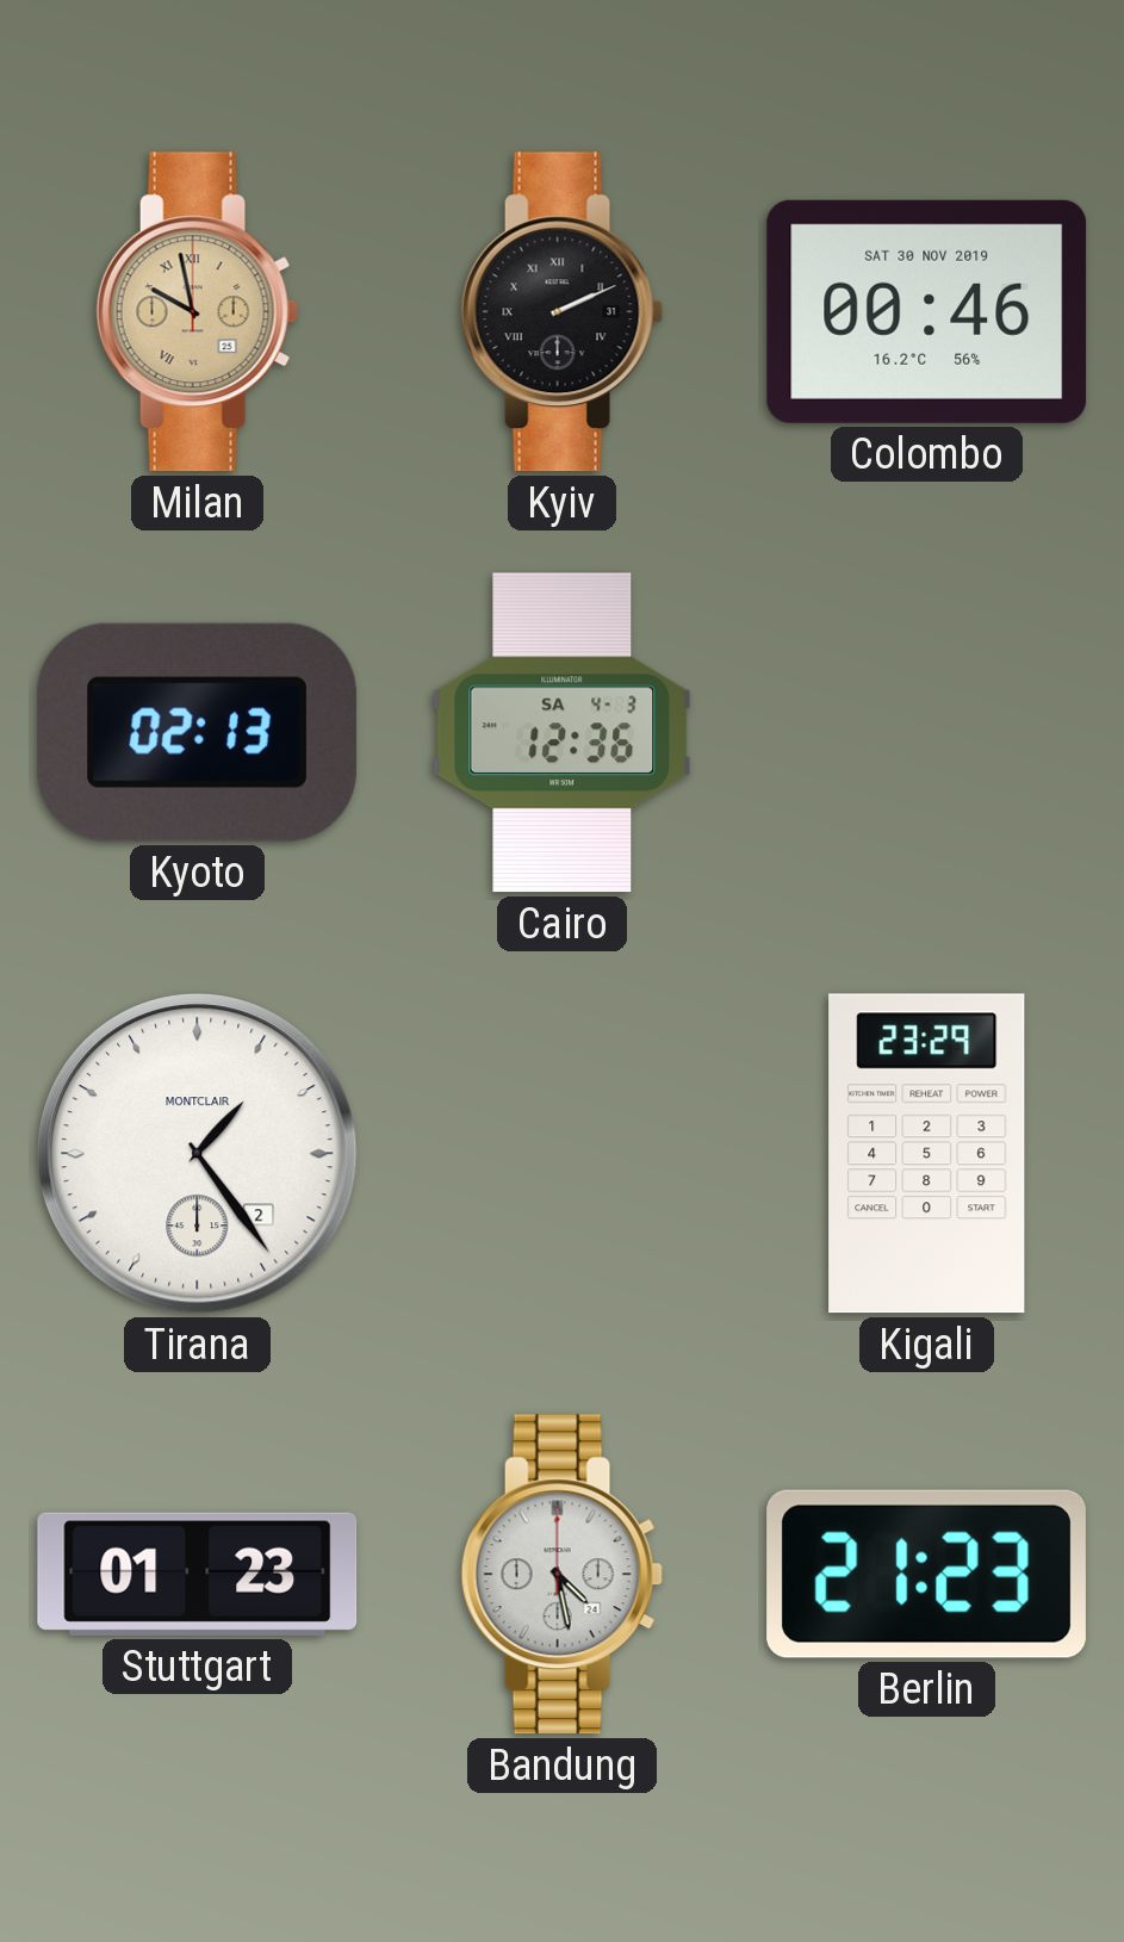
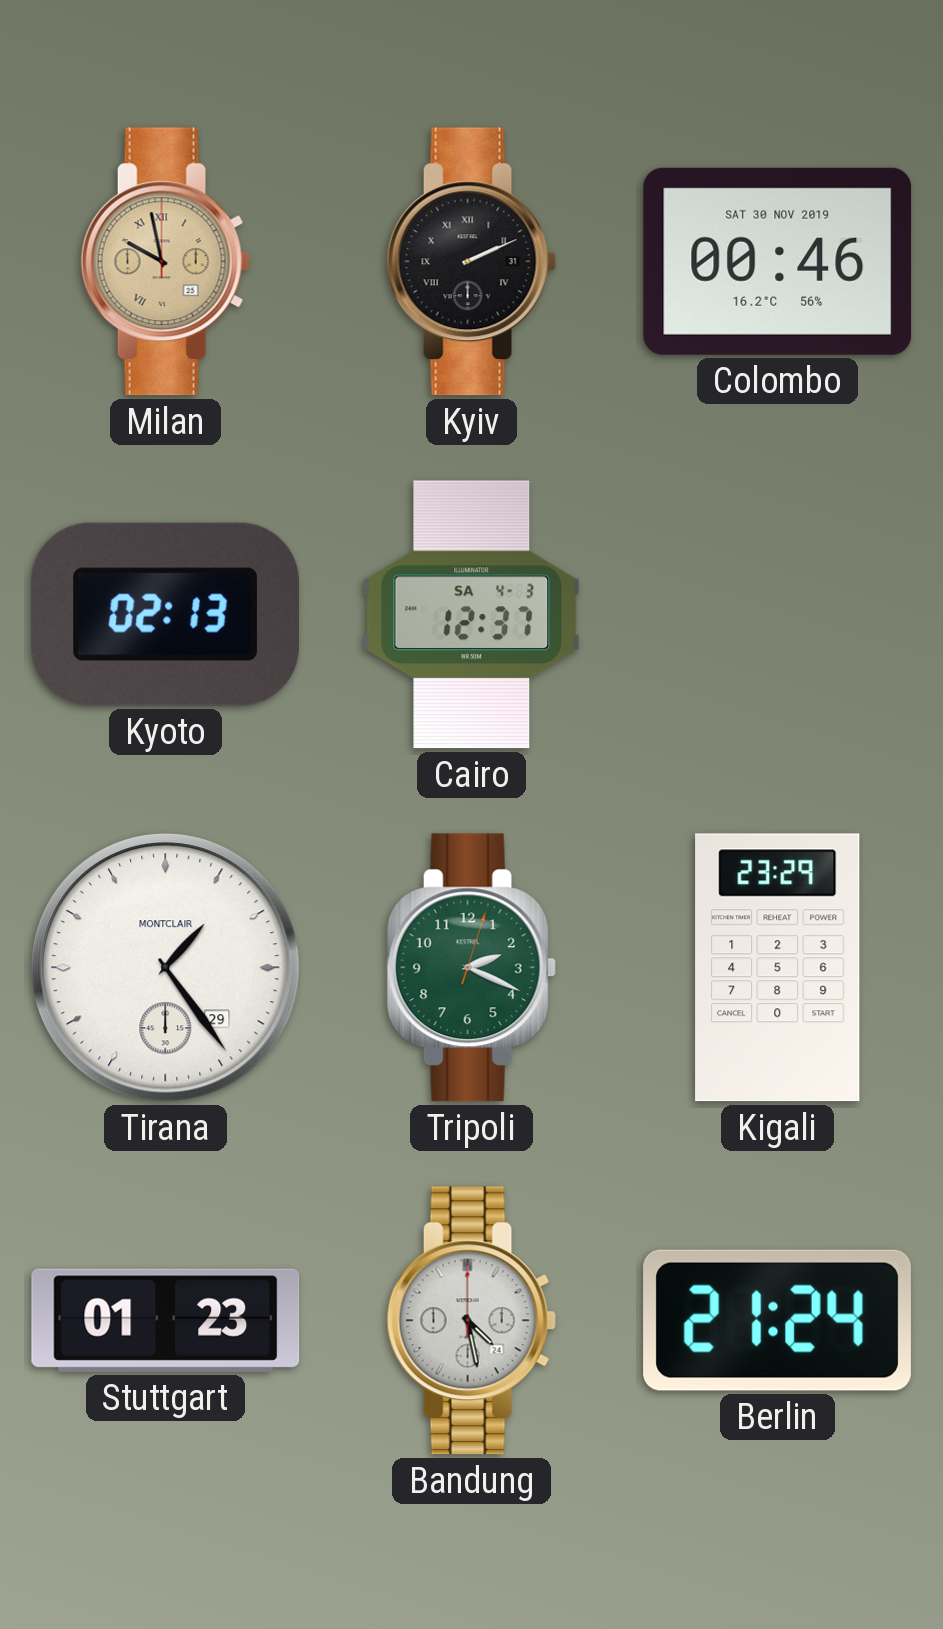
Cairo: 12:36 -> 12:37
Tirana date: 2 -> 29
Tripoli: none -> 2:19
Berlin: 21:23 -> 21:24
